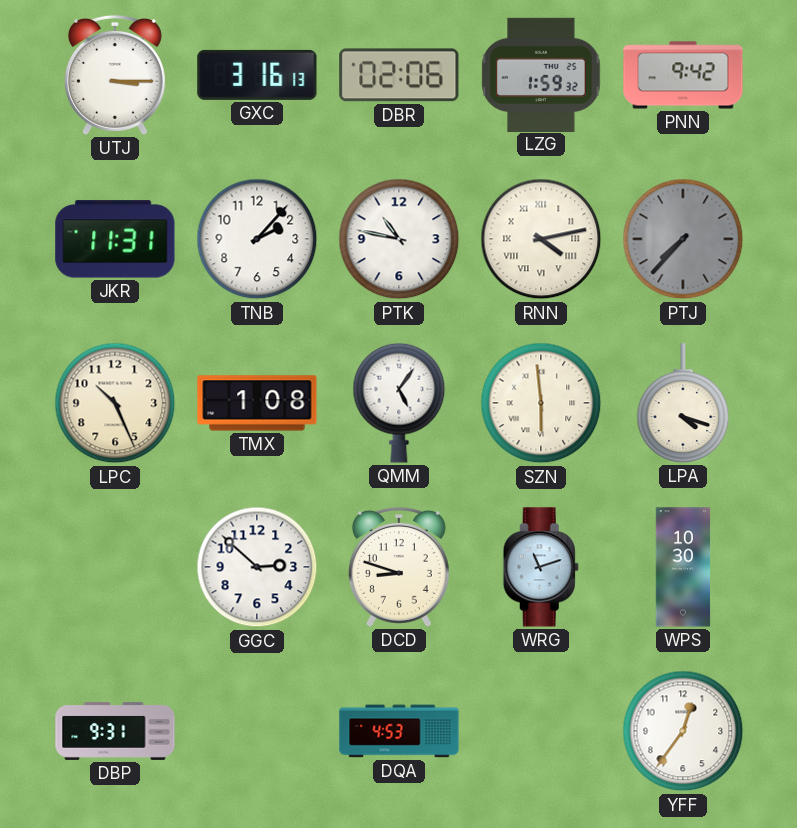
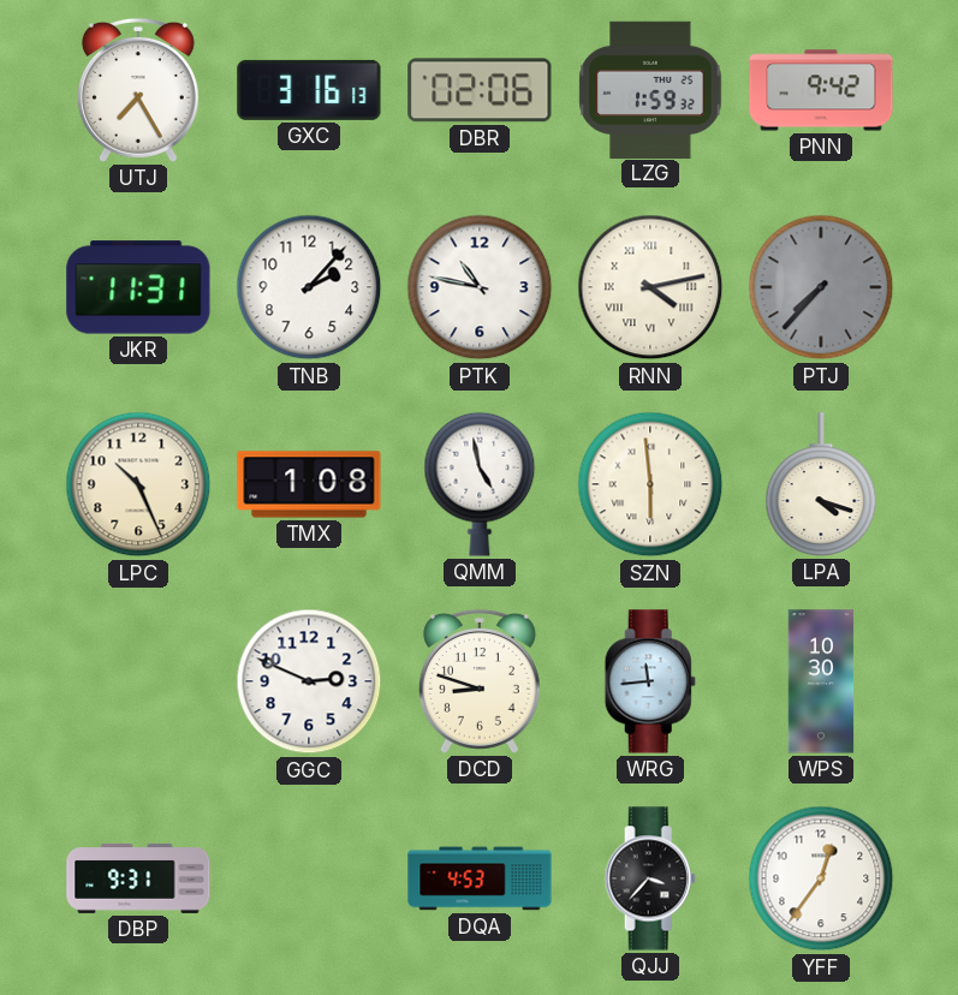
UTJ: 3:15 -> 7:25
QMM: 5:06 -> 4:58
GGC: 2:52 -> 2:49
WRG: 11:12 -> 11:44
QJJ: none -> 3:37
